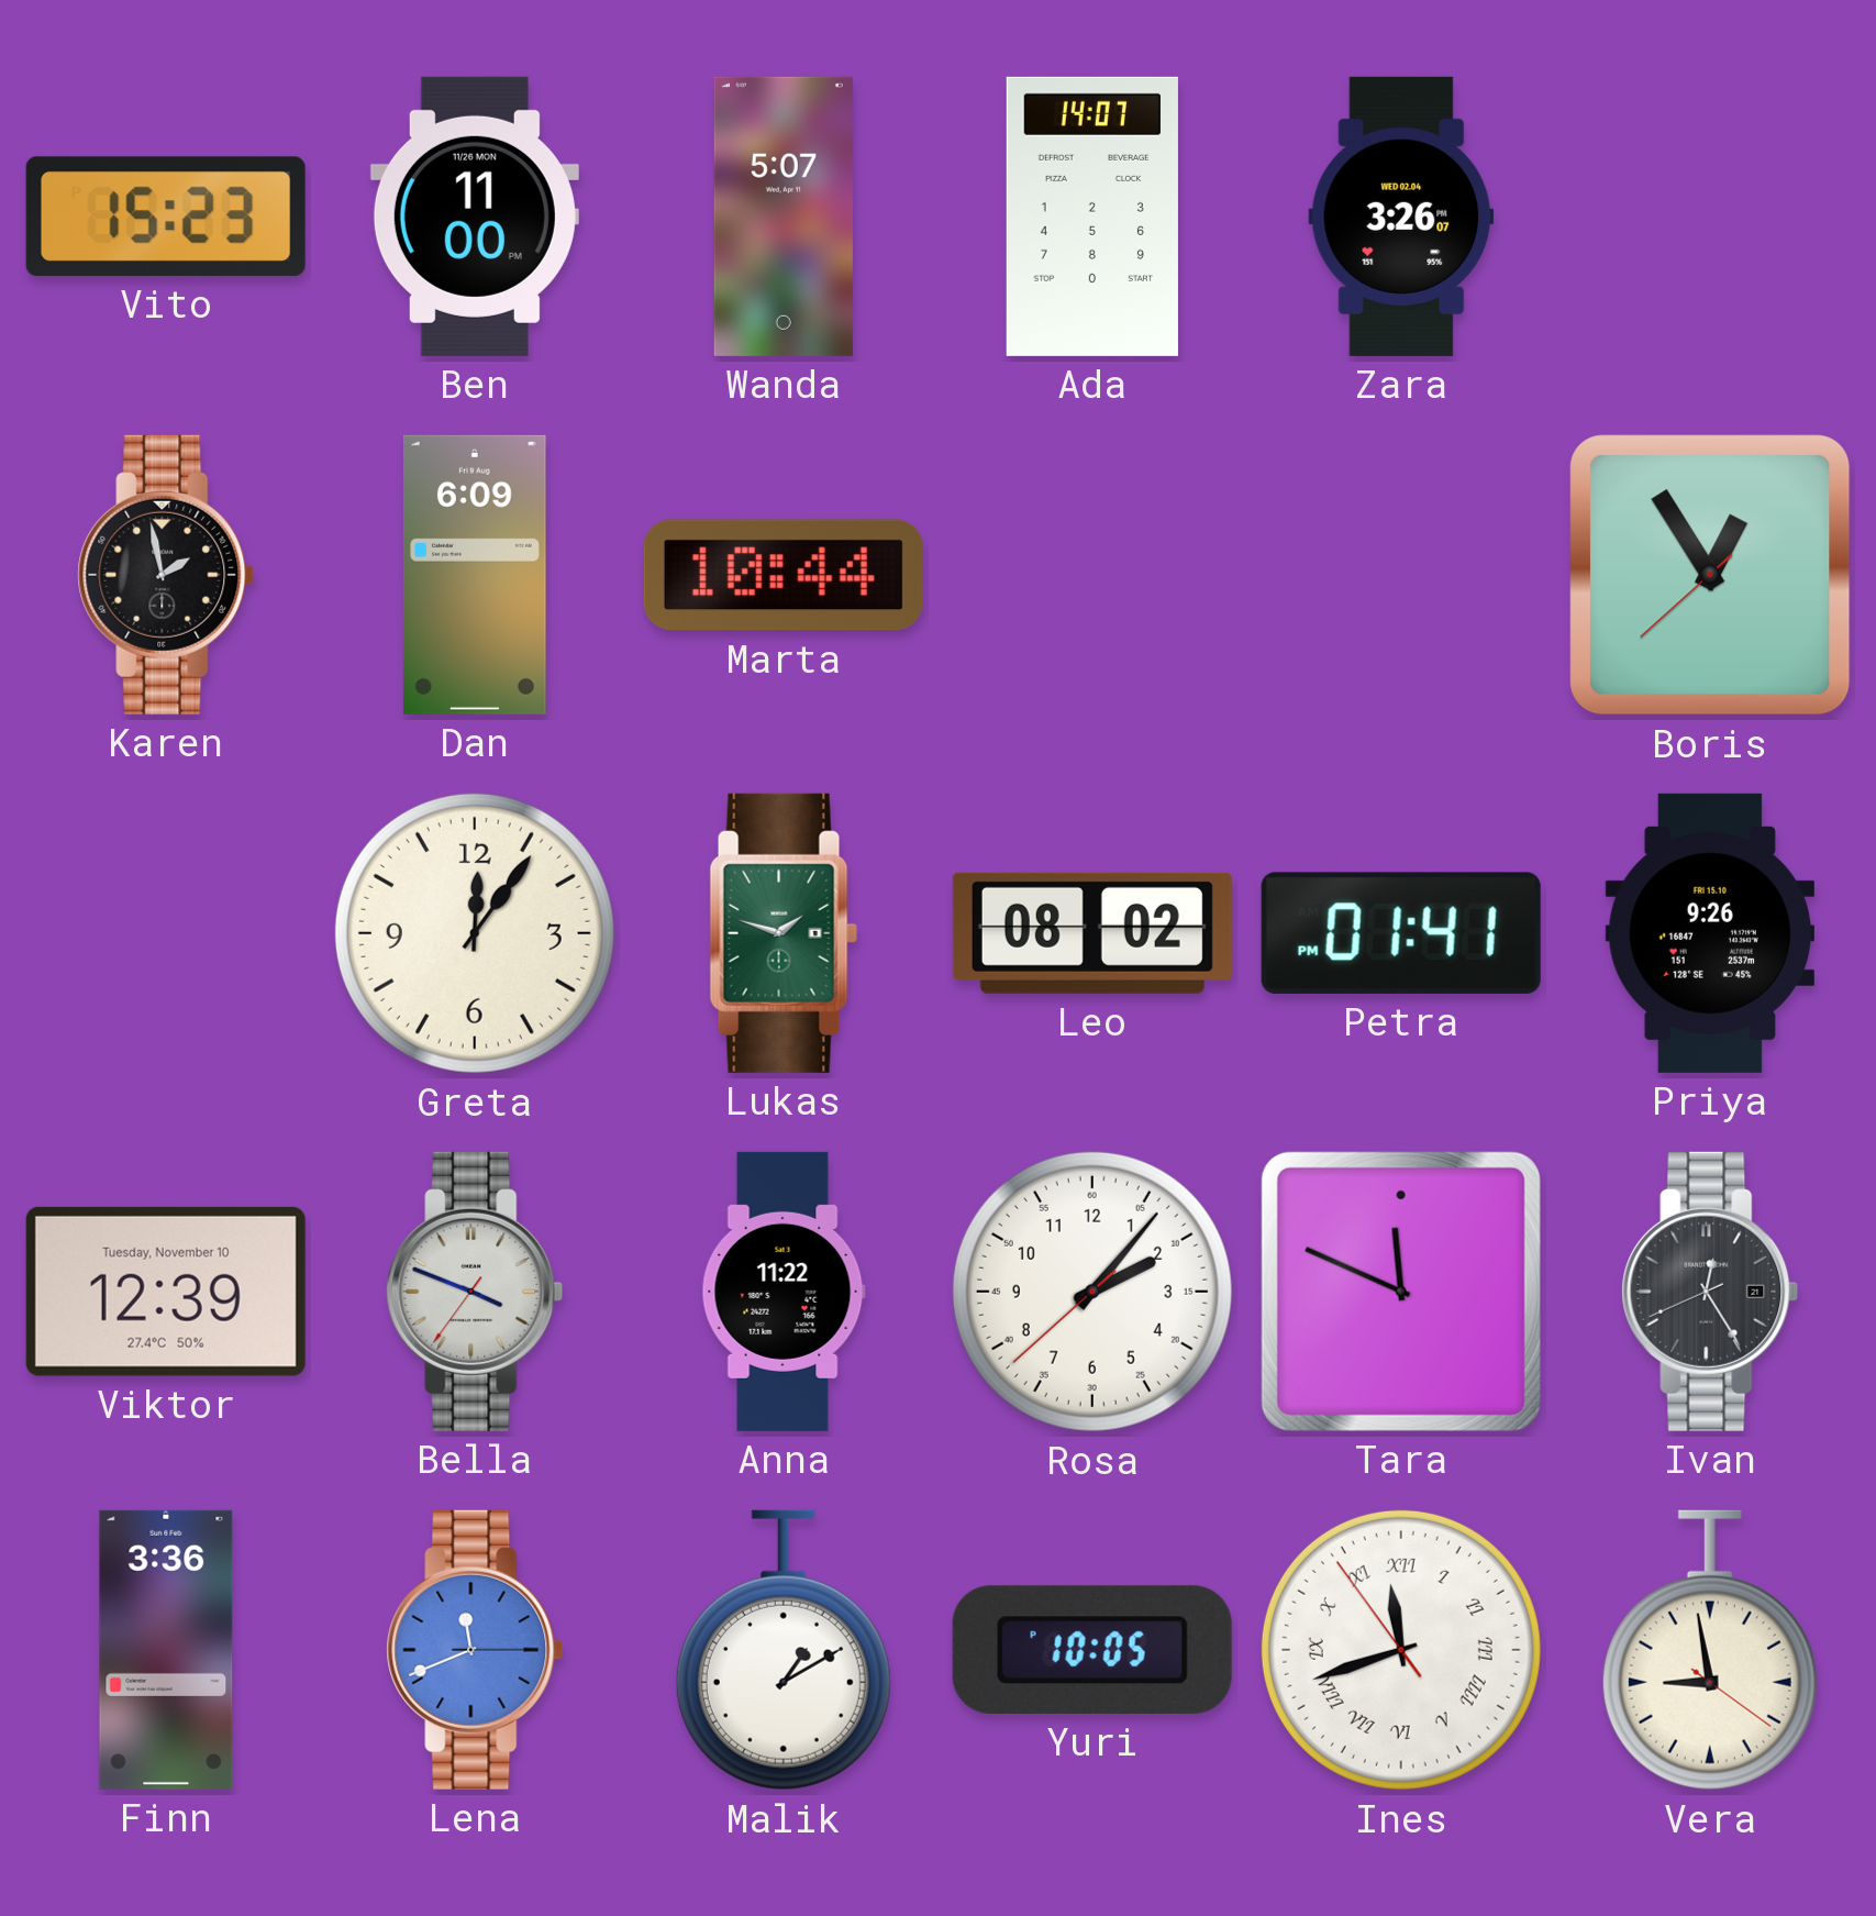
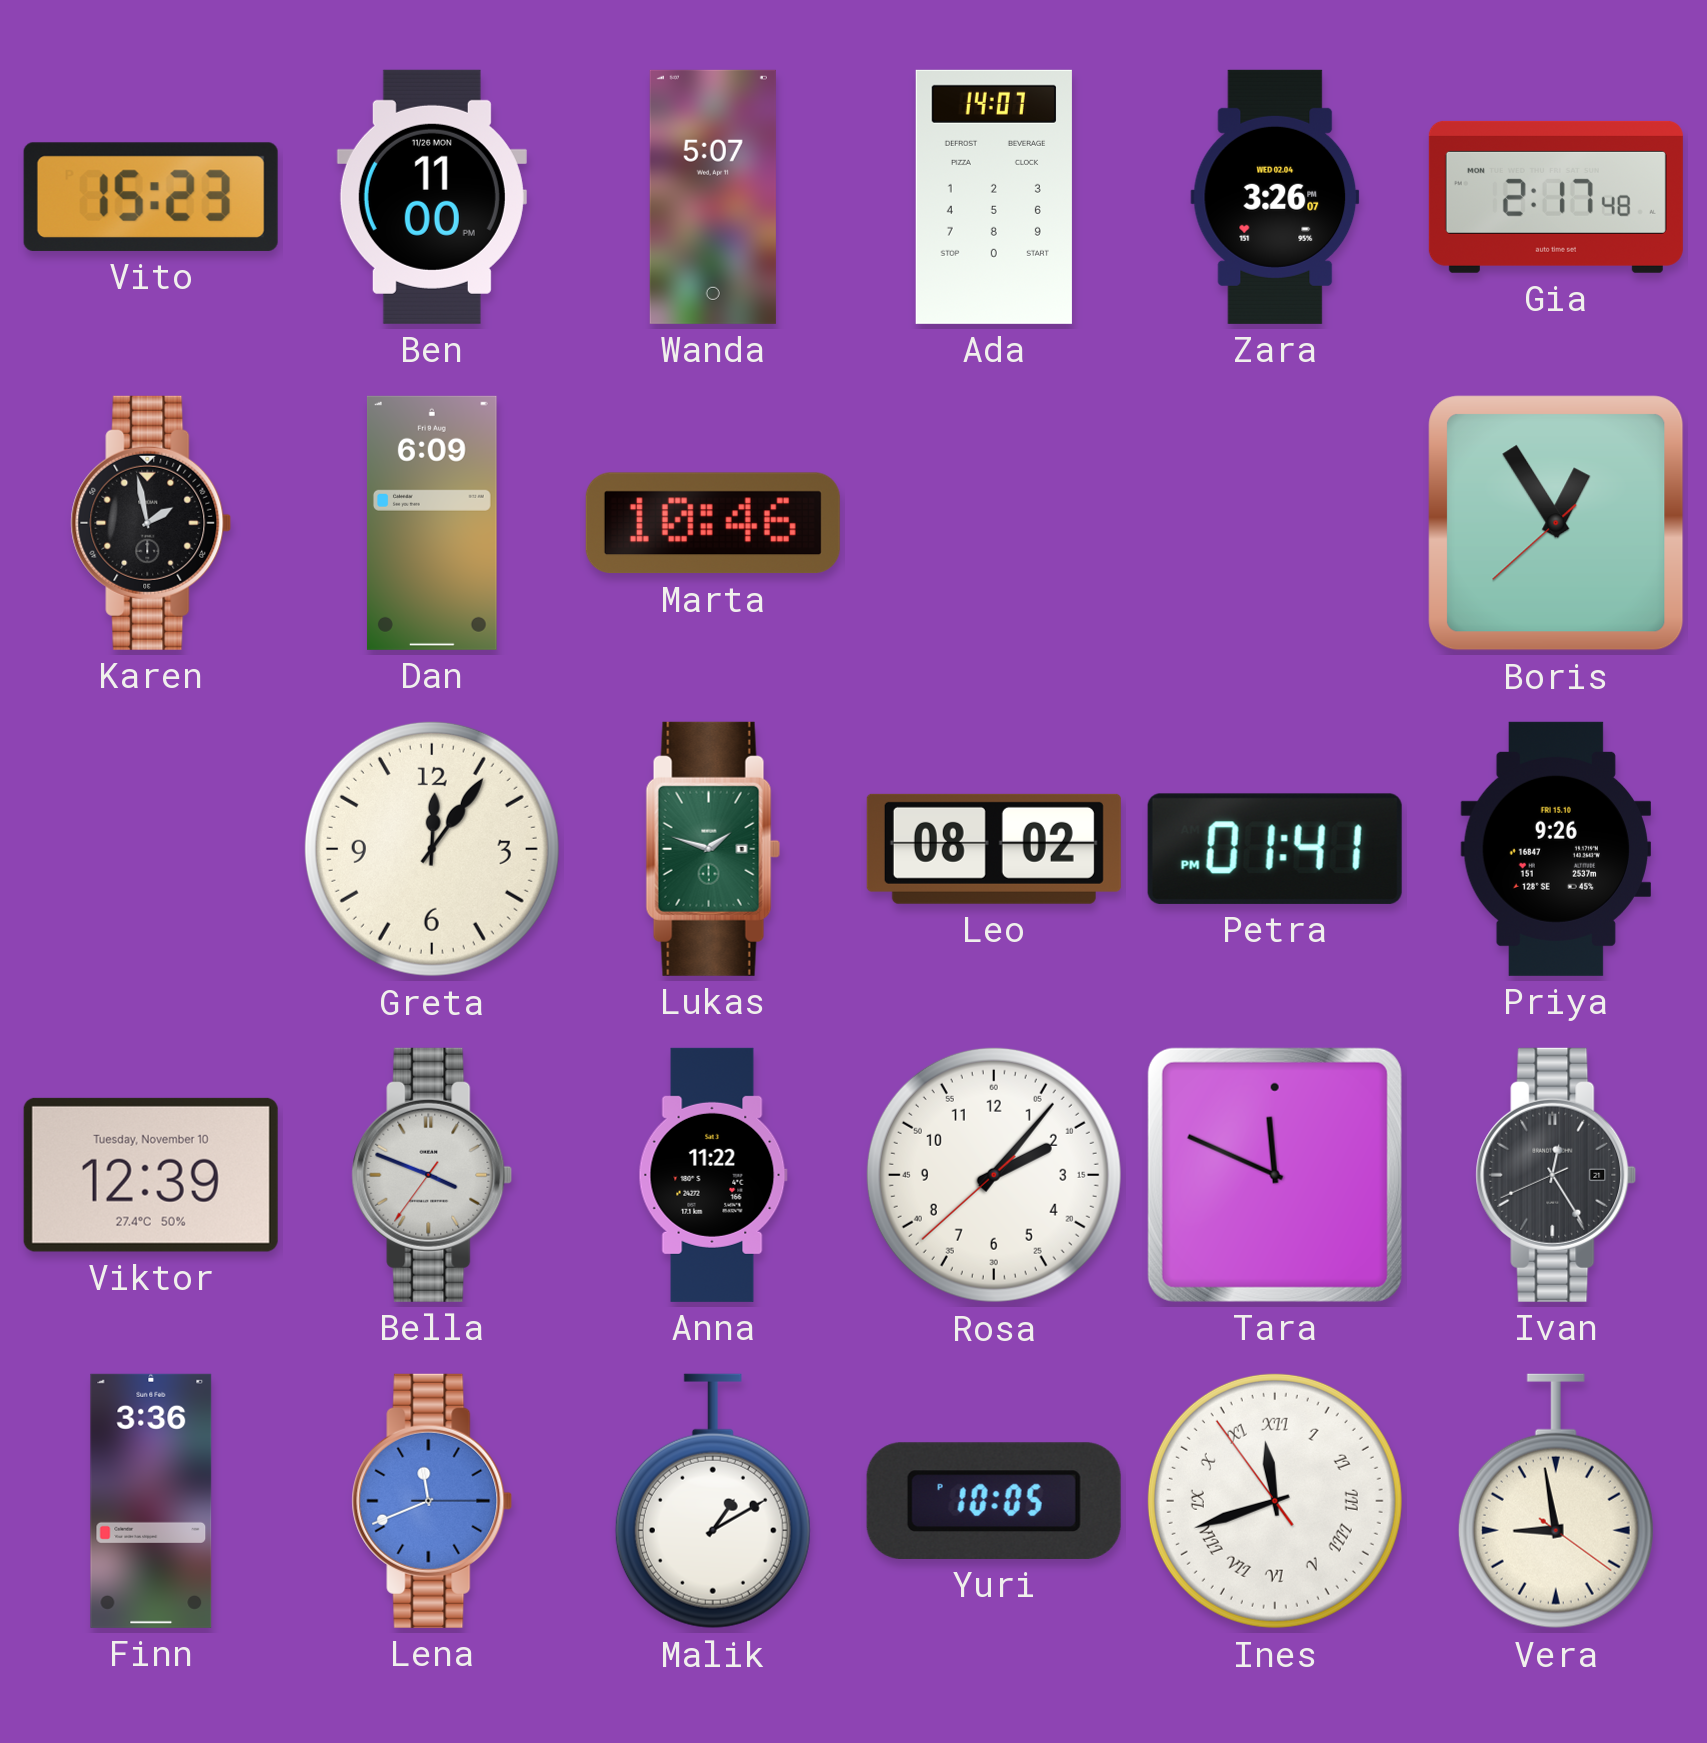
Gia: none -> 2:17
Marta: 10:44 -> 10:46
